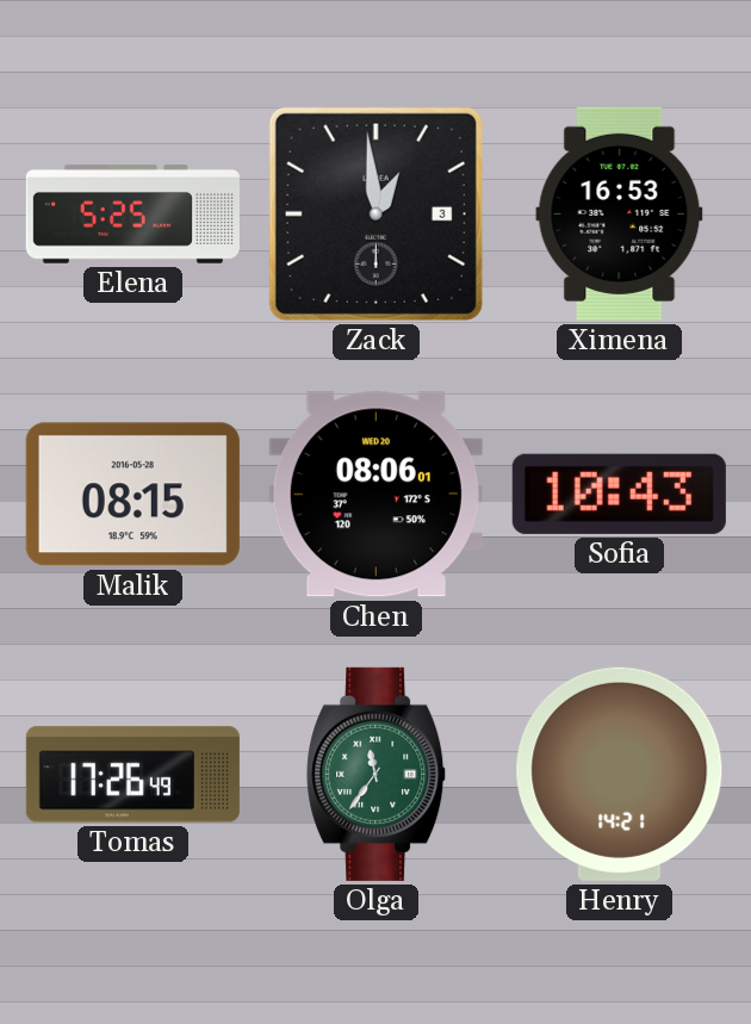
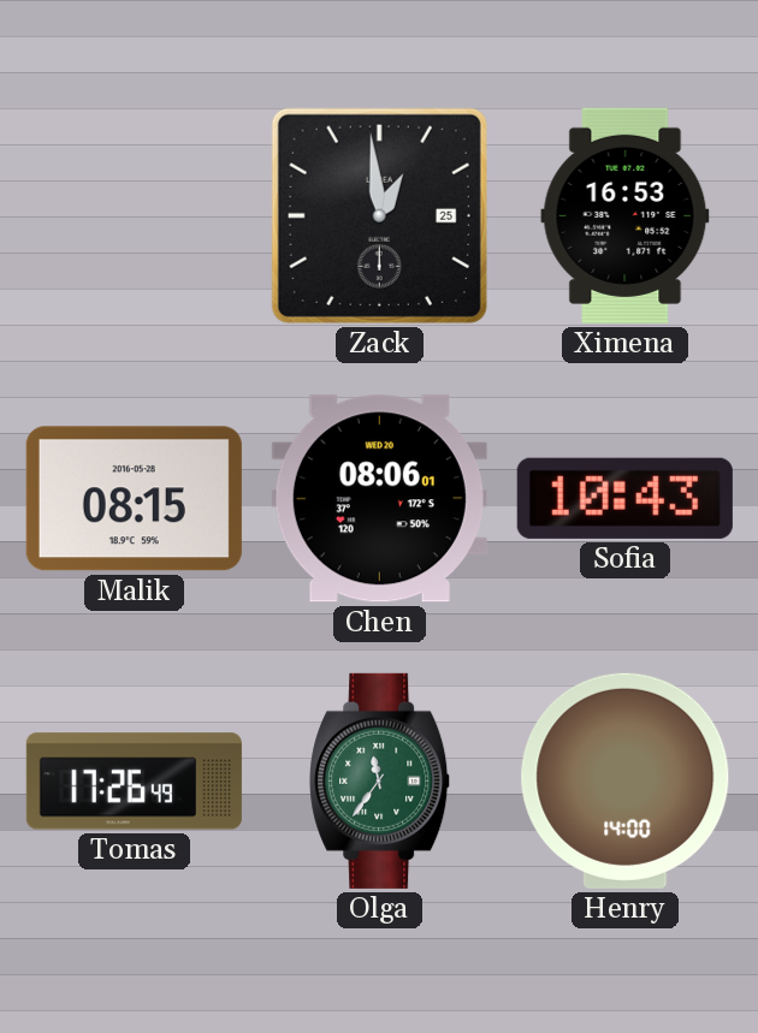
Elena: 5:25 -> none
Zack date: 3 -> 25
Henry: 14:21 -> 14:00
